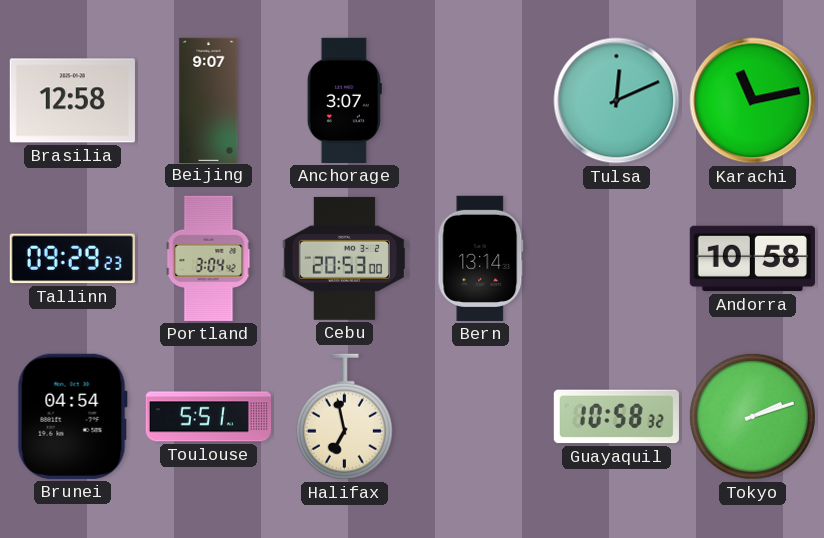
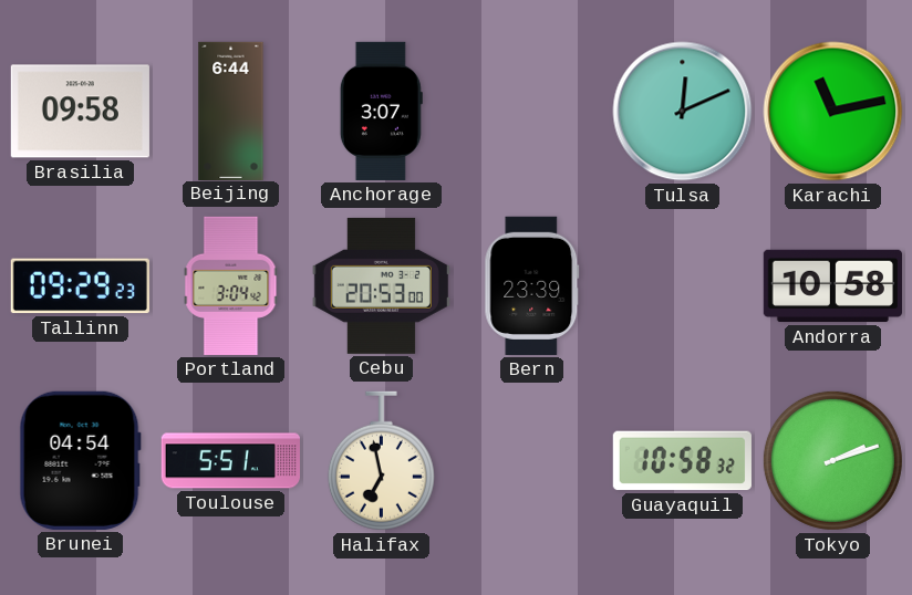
Brasilia: 12:58 -> 09:58
Beijing: 9:07 -> 6:44
Bern: 13:14 -> 23:39
